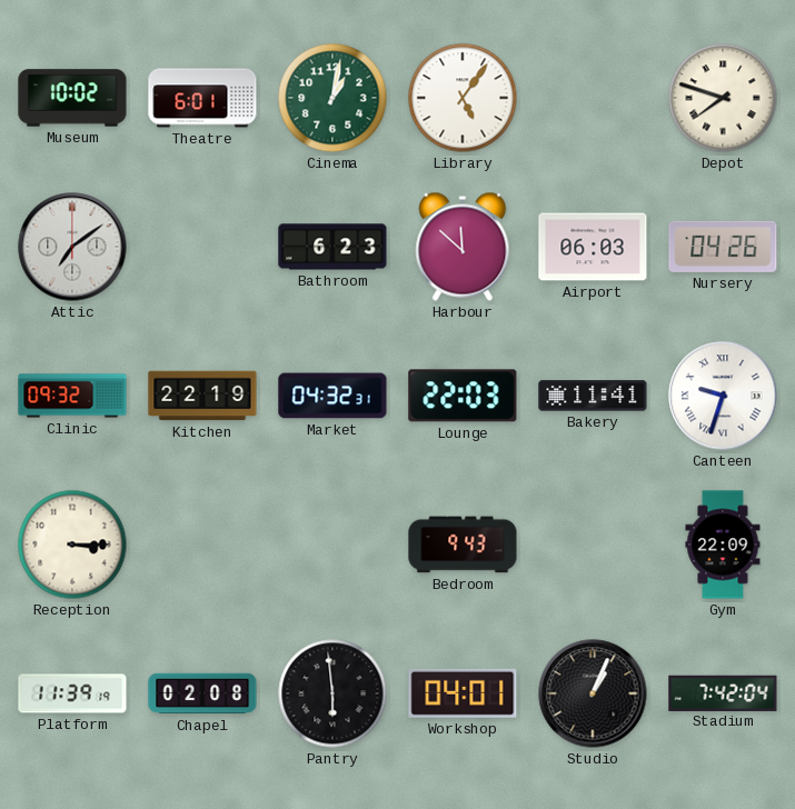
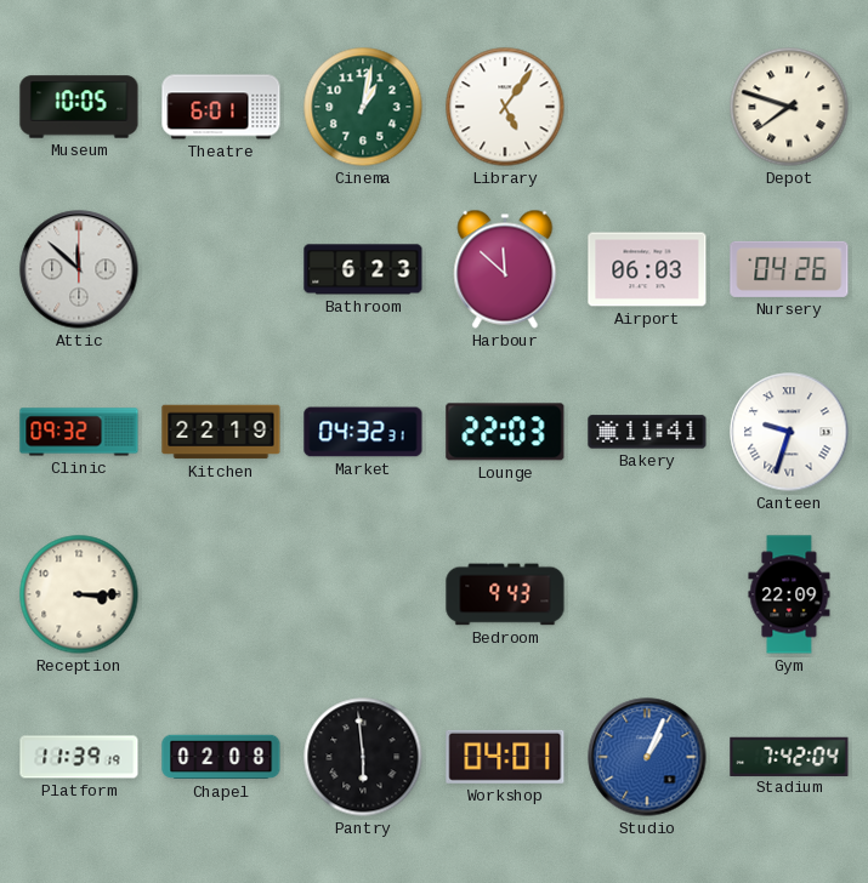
Museum: 10:02 -> 10:05
Attic: 7:09 -> 11:52
Studio dial: black -> blue
